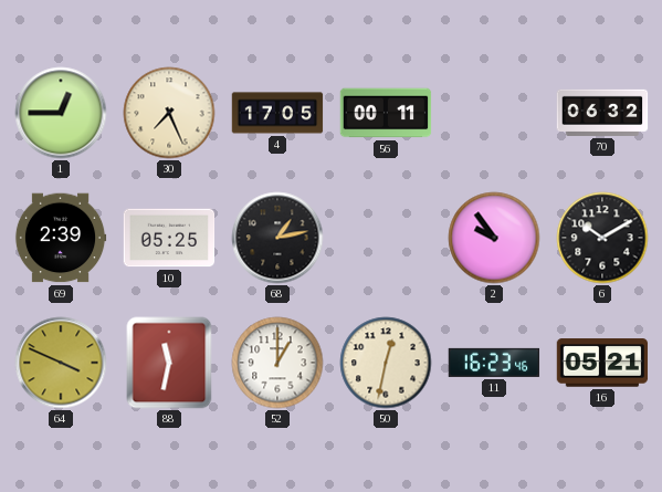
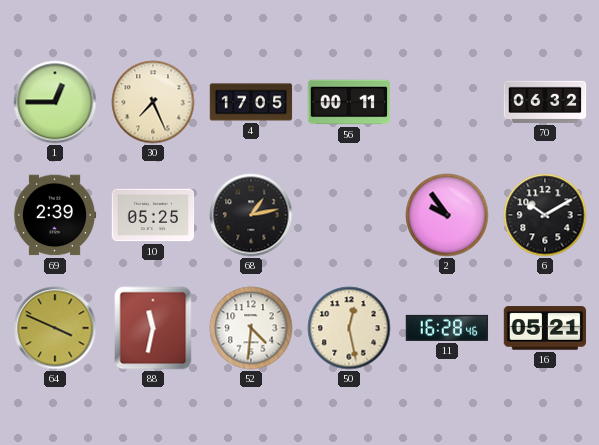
52: 1:00 -> 4:31
50: 12:32 -> 12:28
11: 16:23 -> 16:28
